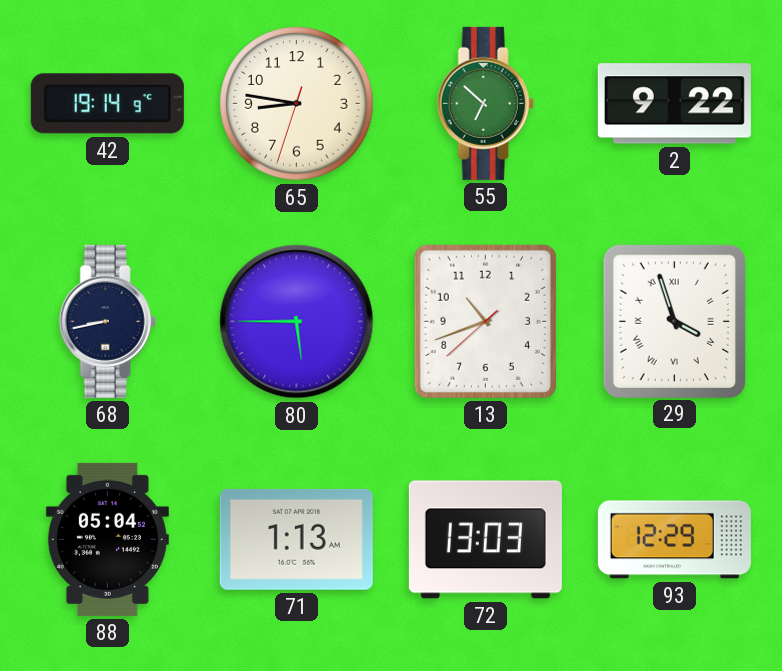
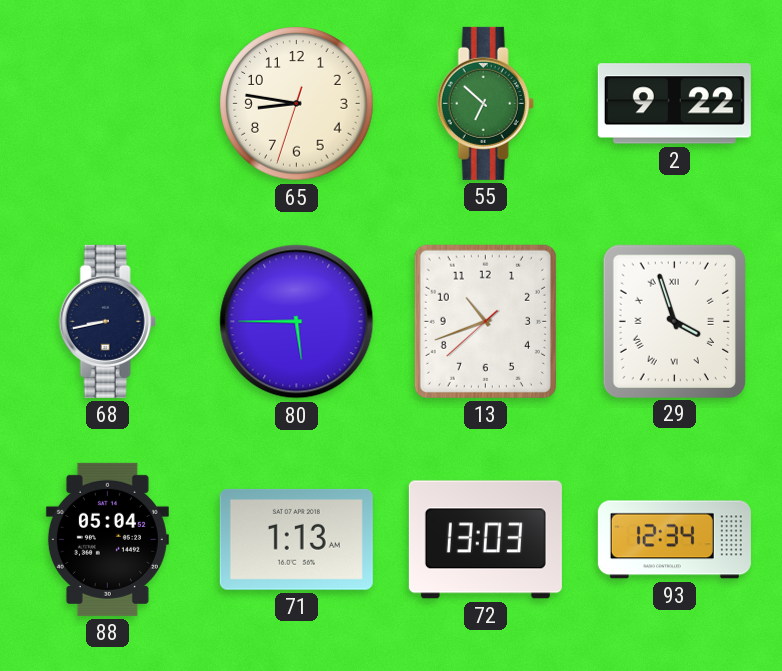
42: 19:14 -> none
93: 12:29 -> 12:34
